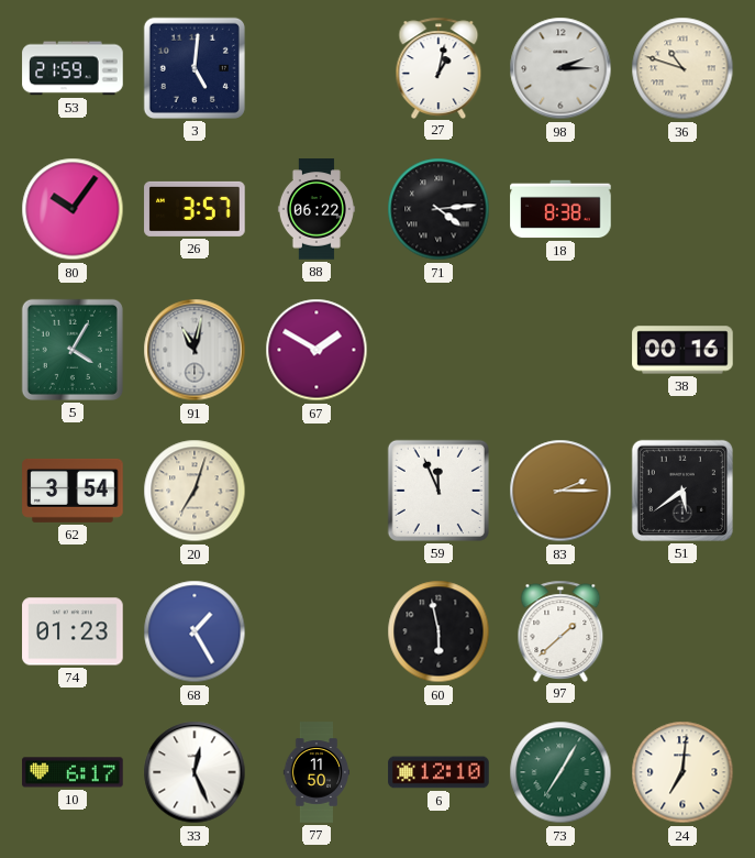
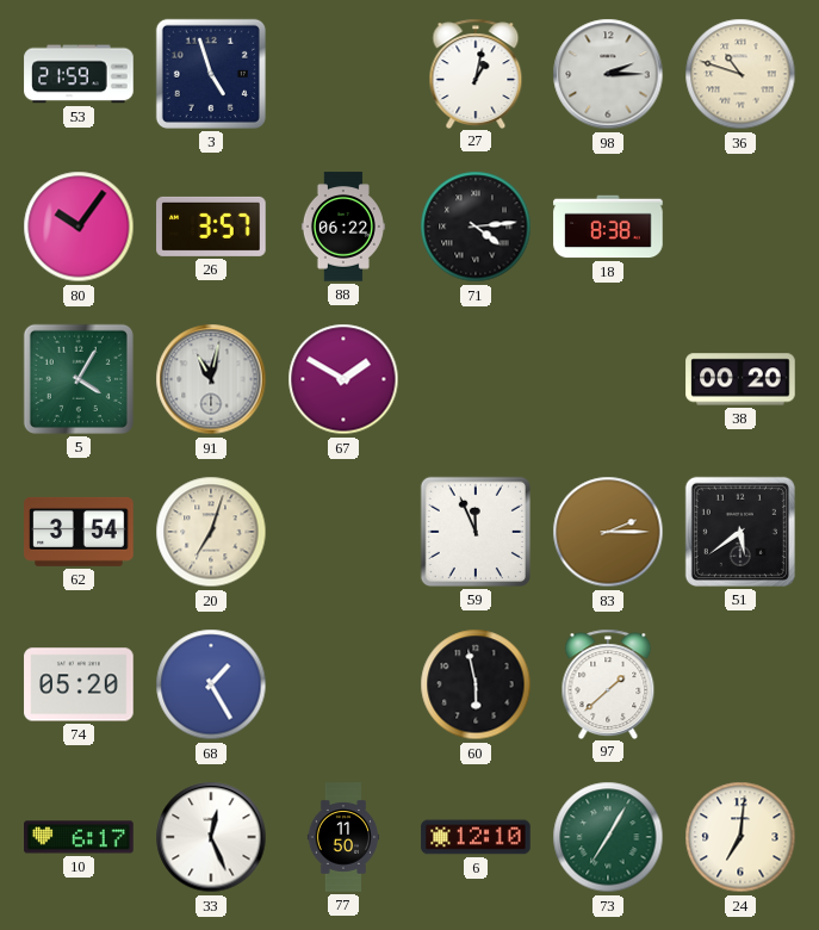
3: 5:01 -> 4:57
38: 00:16 -> 00:20
74: 01:23 -> 05:20
